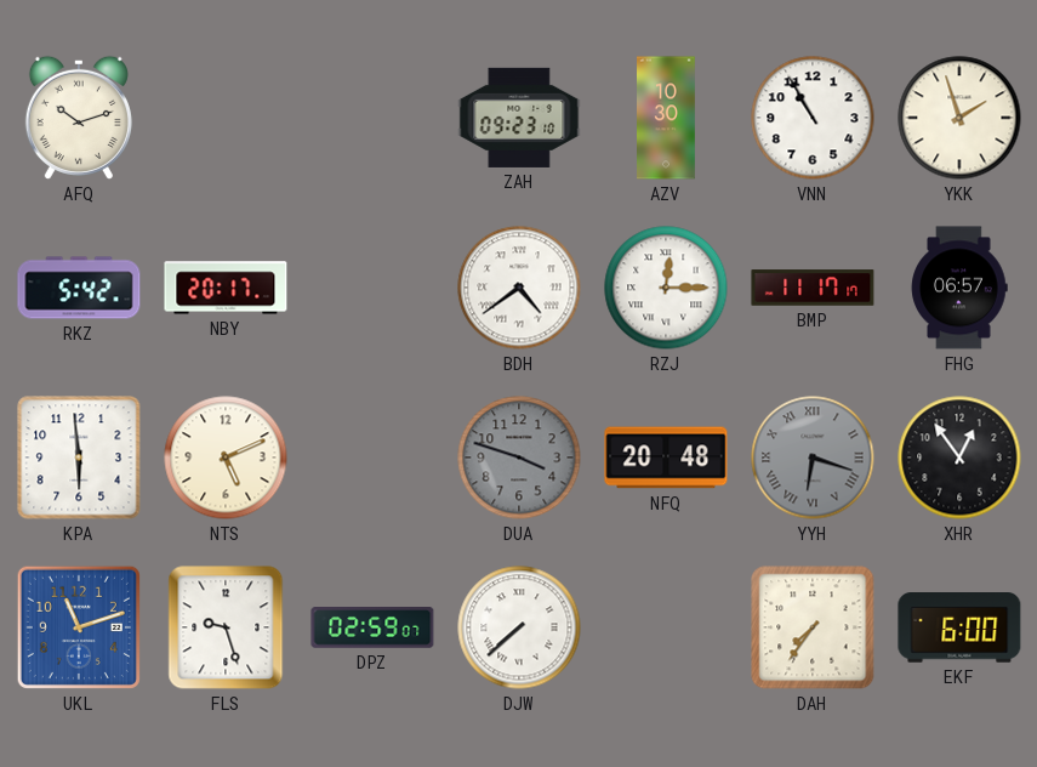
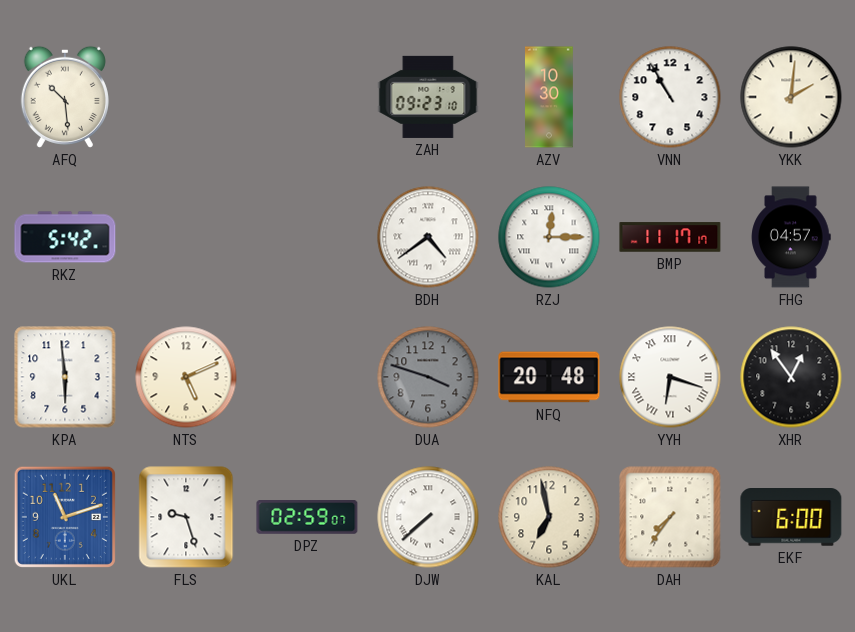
AFQ: 10:12 -> 10:29
YKK: 1:57 -> 2:01
NBY: 20:17 -> none
FHG: 06:57 -> 04:57
YYH dial: grey -> white
KAL: none -> 6:58
